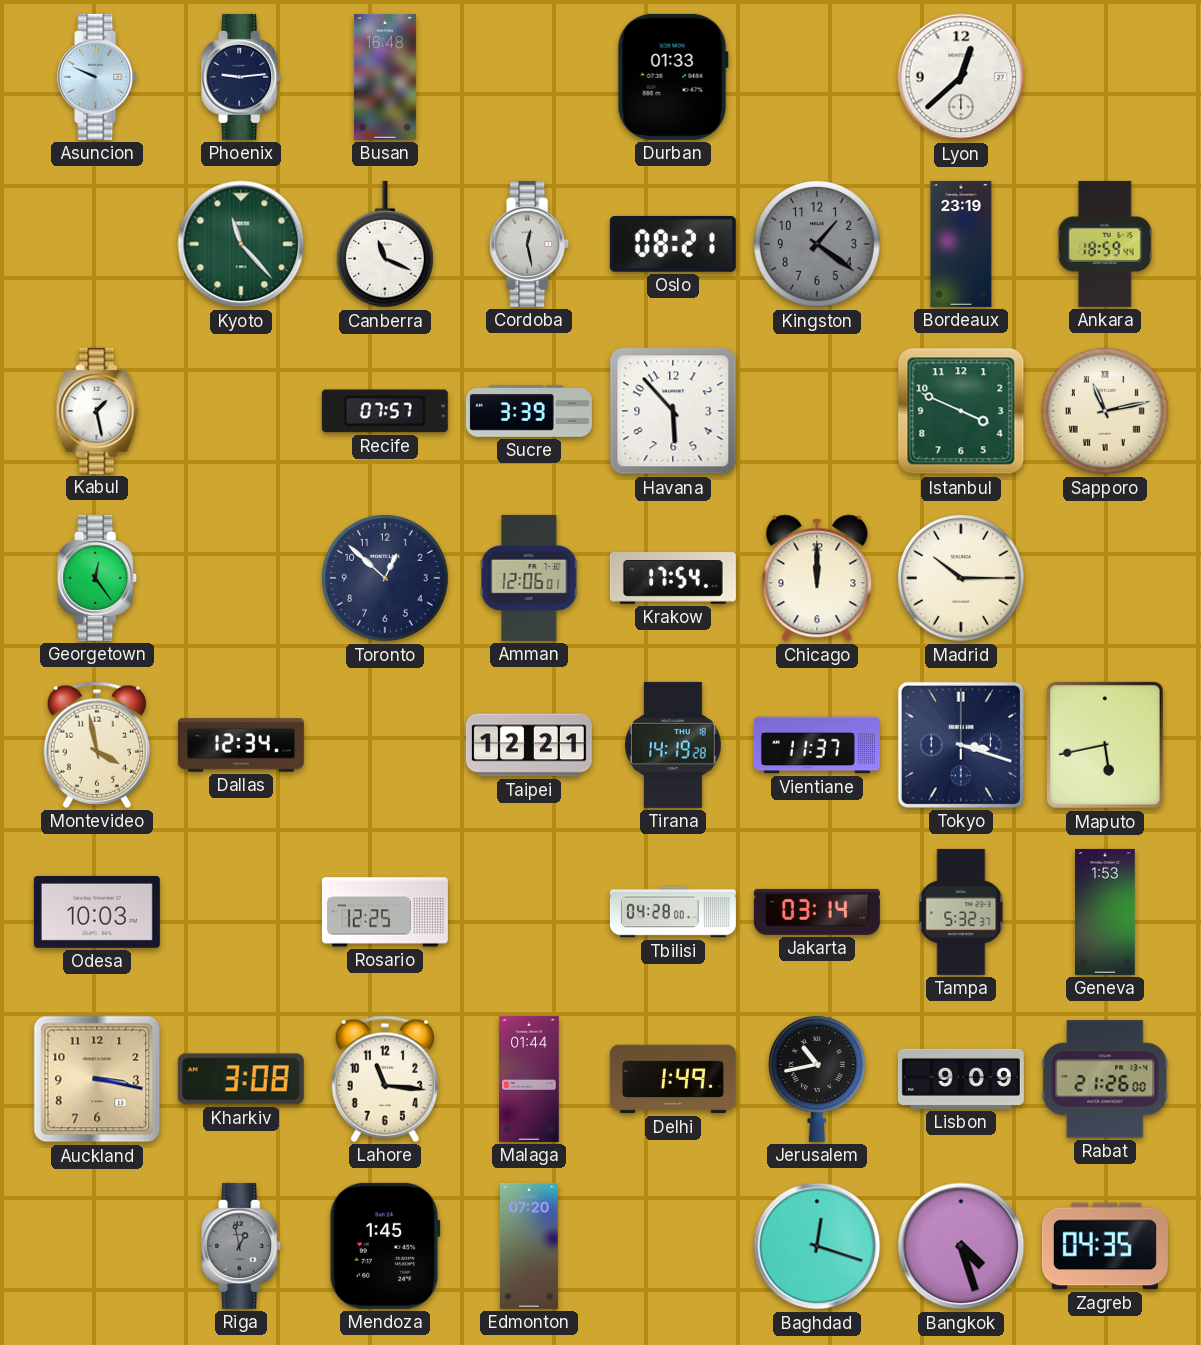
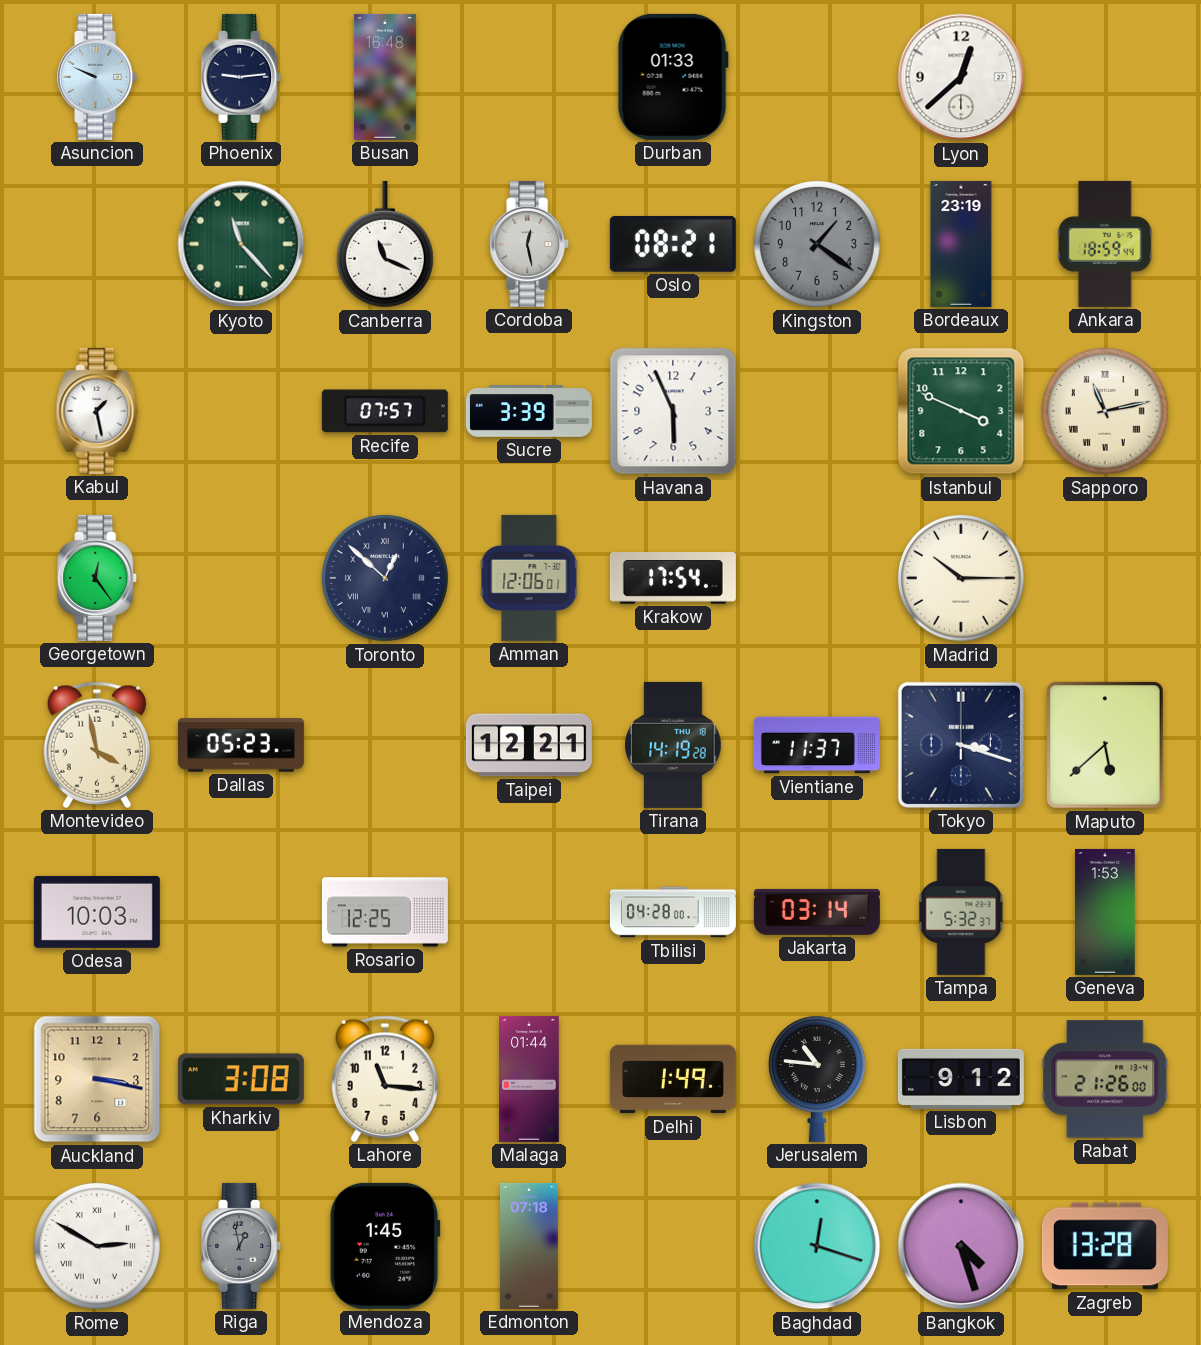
Havana: 5:53 -> 5:56
Toronto numerals: Arabic -> Roman
Chicago: 12:00 -> none
Dallas: 12:34 -> 05:23
Maputo: 5:43 -> 5:38
Jerusalem: 10:43 -> 10:46
Lisbon: 9:09 -> 9:12
Rome: none -> 2:50
Edmonton: 07:20 -> 07:18
Zagreb: 04:35 -> 13:28
